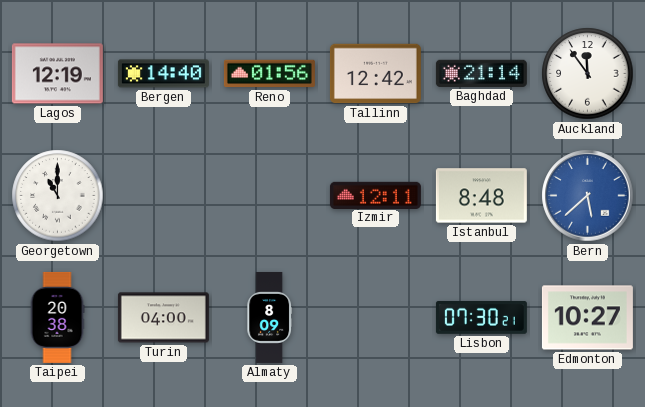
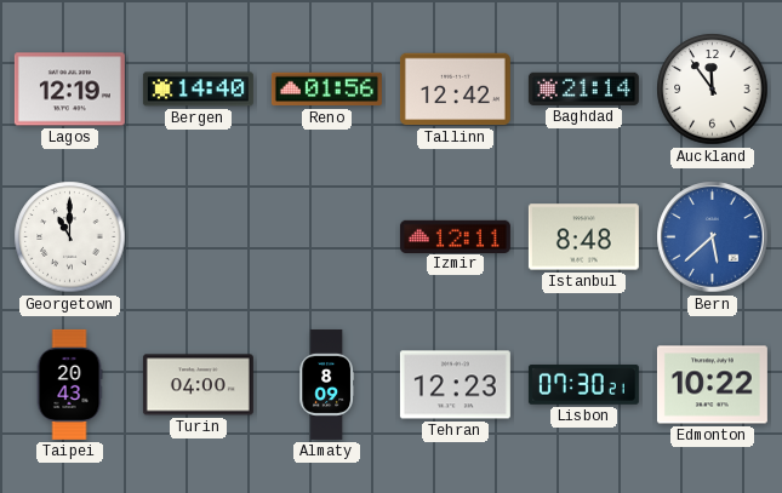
Taipei: 20:38 -> 20:43
Tehran: none -> 12:23
Edmonton: 10:27 -> 10:22
